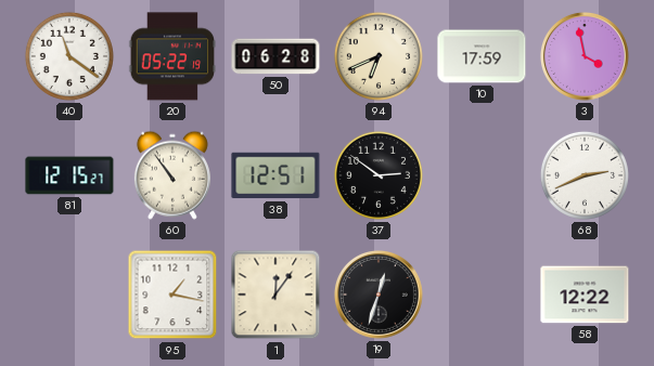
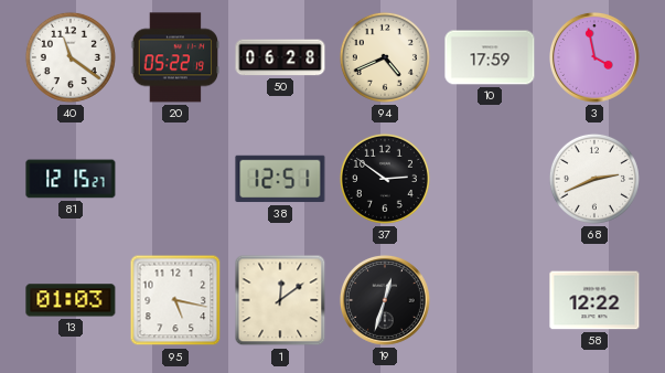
94: 6:41 -> 4:41
60: 10:54 -> none
13: none -> 01:03
95: 1:17 -> 5:17
1: 12:06 -> 12:09
